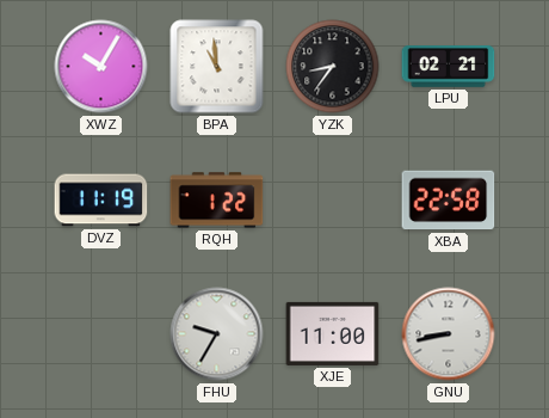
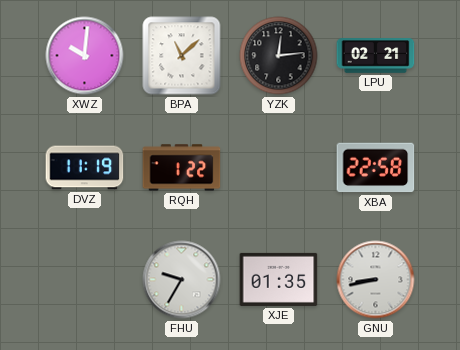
XWZ: 10:05 -> 10:01
BPA: 10:59 -> 11:08
YZK: 8:36 -> 12:14
XJE: 11:00 -> 01:35
